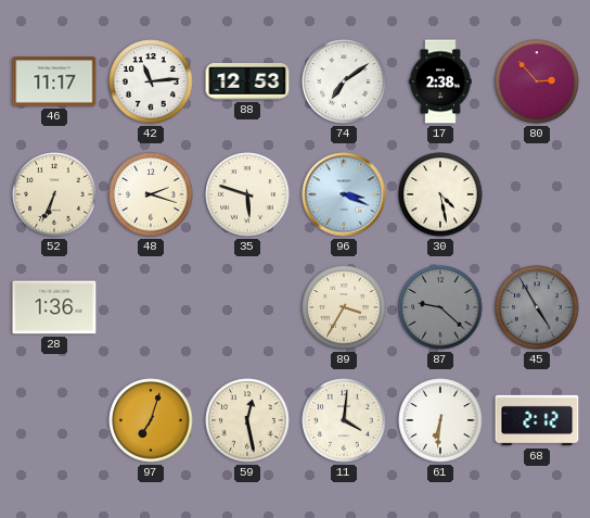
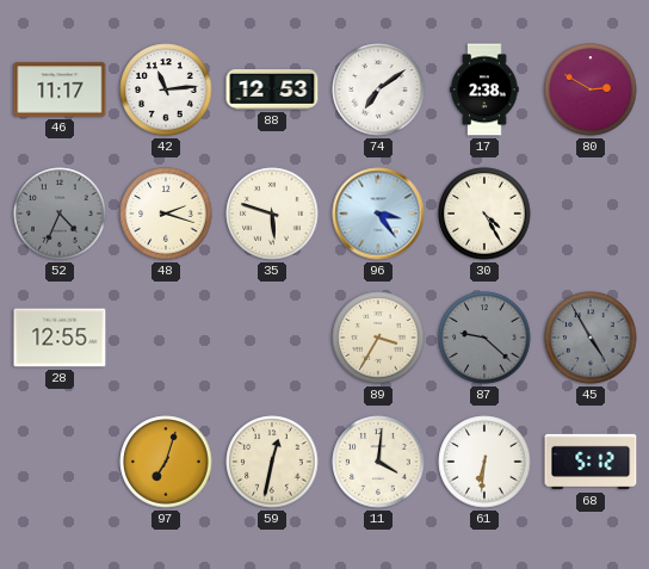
80: 2:53 -> 2:50
52: 6:34 -> 4:34
52 dial: cream -> grey
96: 3:19 -> 3:24
30: 4:28 -> 4:25
28: 1:36 -> 12:55
59: 12:28 -> 12:32
68: 2:12 -> 5:12
